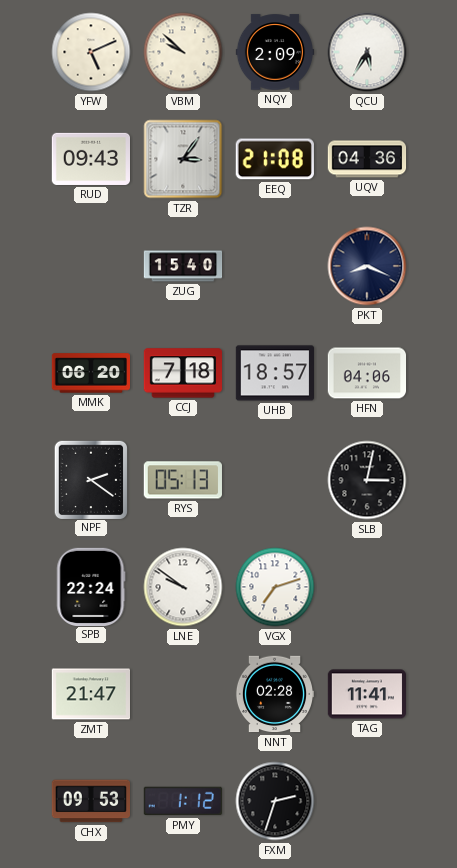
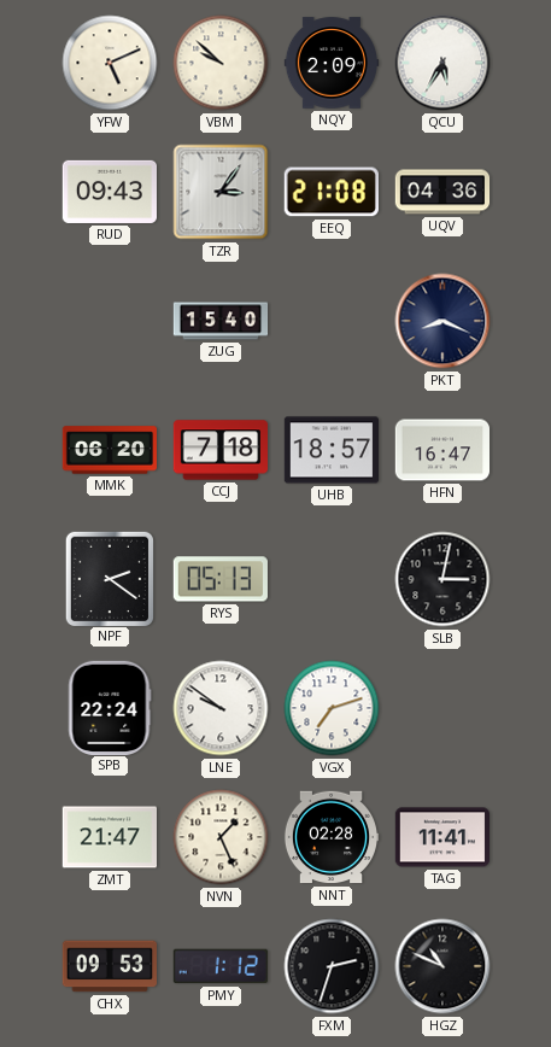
HFN: 04:06 -> 16:47
NVN: none -> 1:26
HGZ: none -> 10:49
